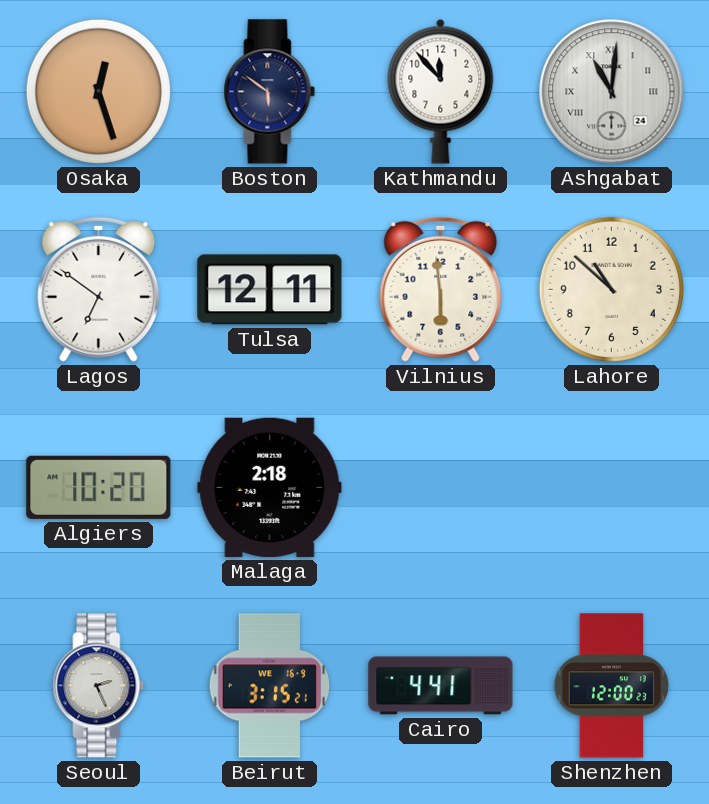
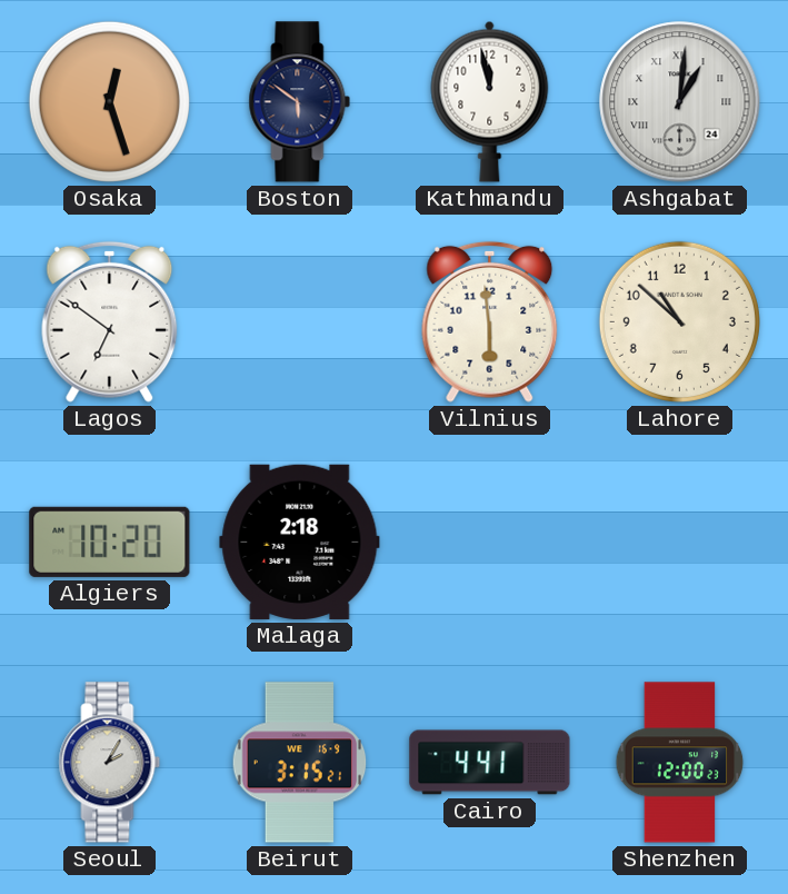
Kathmandu: 11:53 -> 11:58
Ashgabat: 11:01 -> 1:01
Tulsa: 12:11 -> none
Seoul: 2:26 -> 2:05
